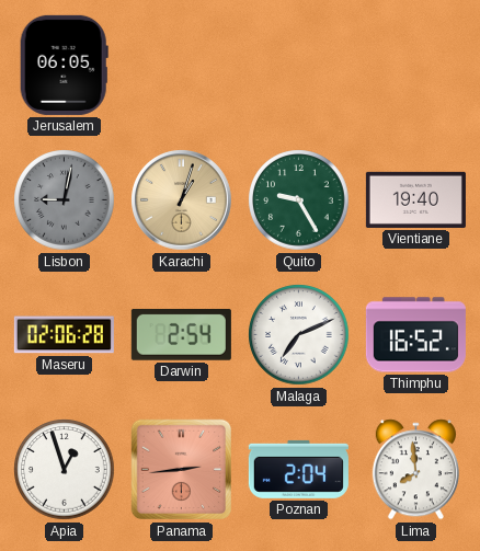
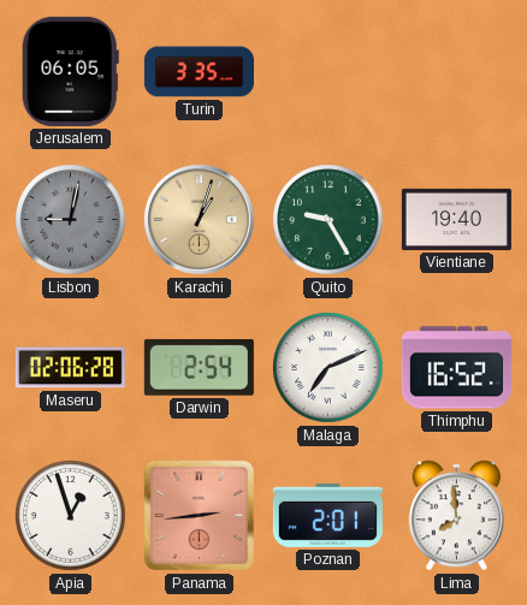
Turin: none -> 3:35
Poznan: 2:04 -> 2:01
